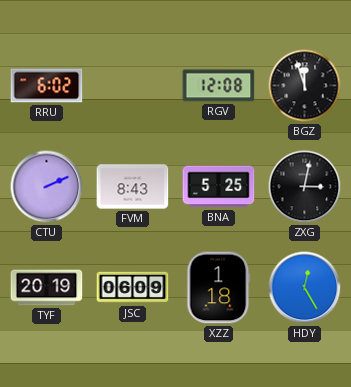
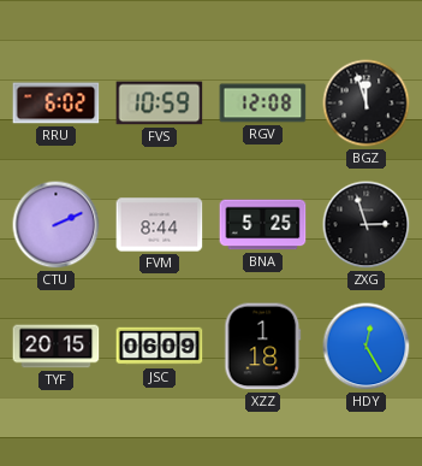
FVS: none -> 10:59
FVM: 8:43 -> 8:44
ZXG: 3:02 -> 2:57
TYF: 20:19 -> 20:15
